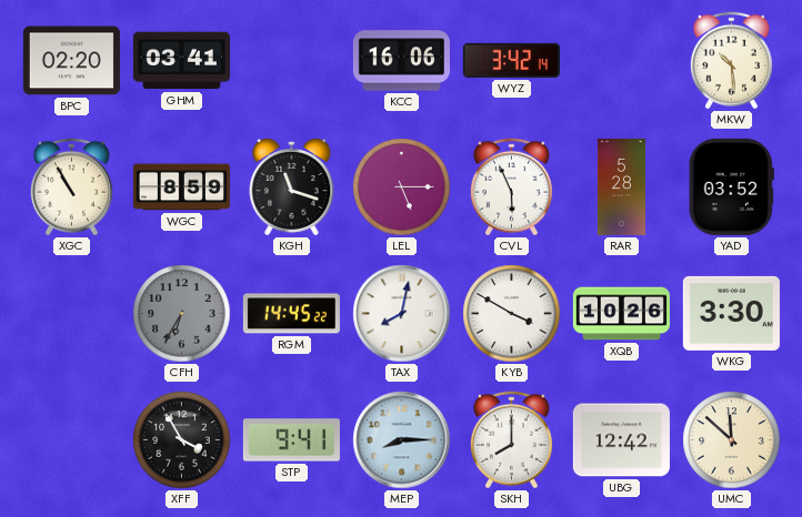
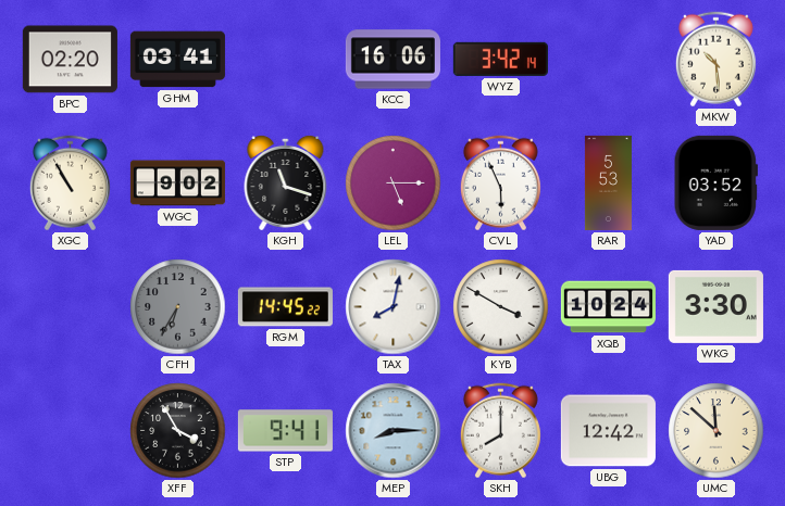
WGC: 8:59 -> 9:02
RAR: 5:28 -> 5:53
XQB: 10:26 -> 10:24
